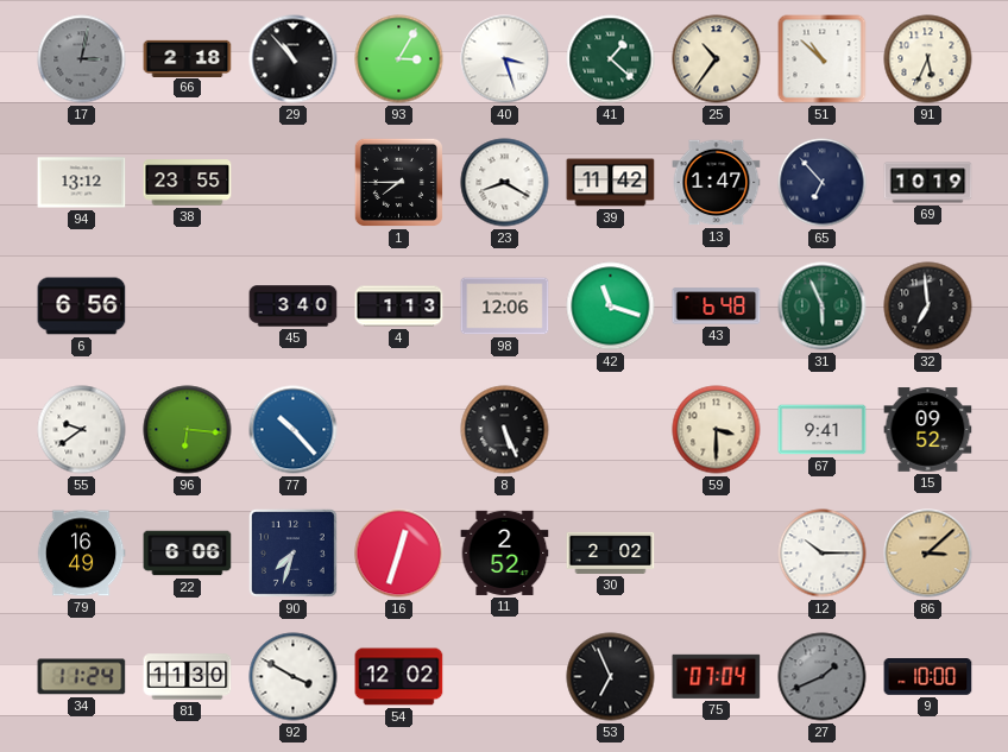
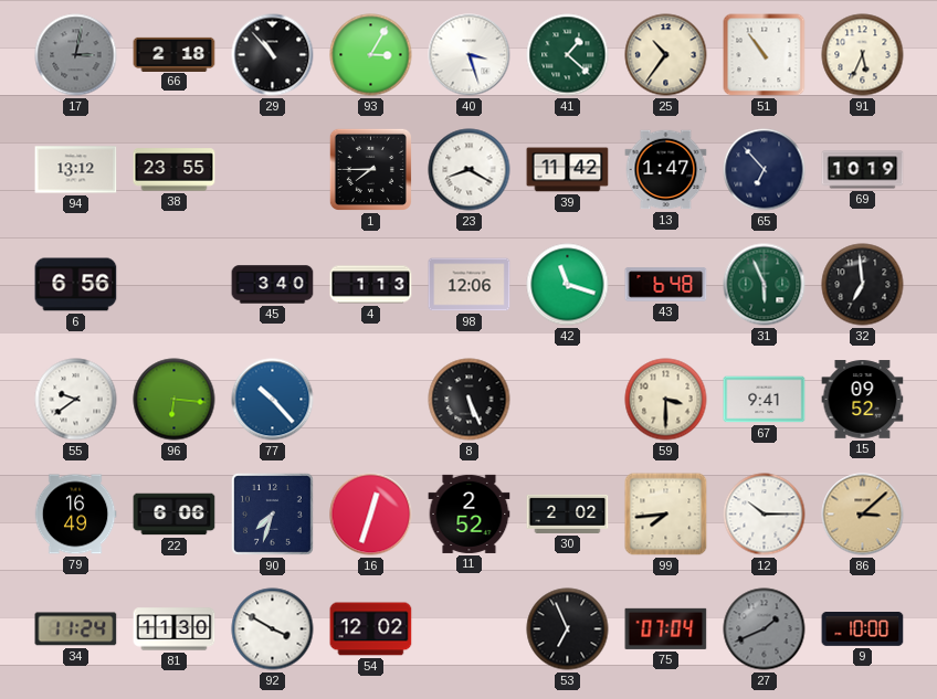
51: 10:52 -> 10:54
99: none -> 7:44
